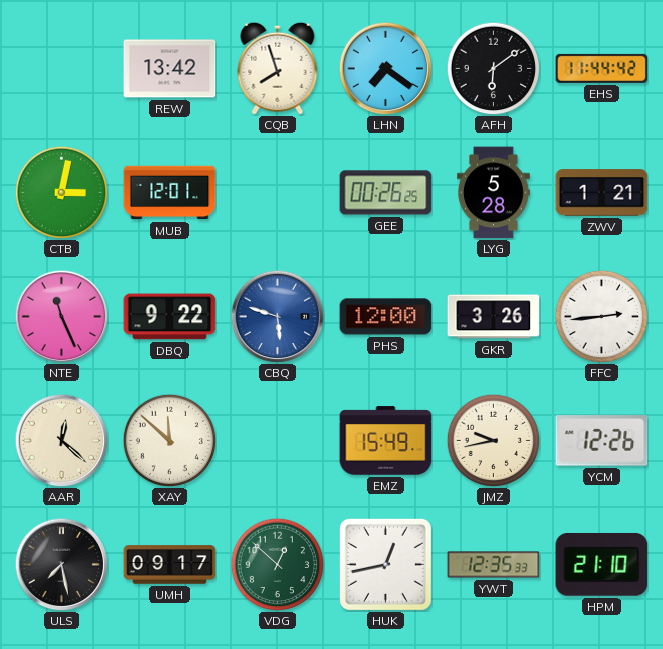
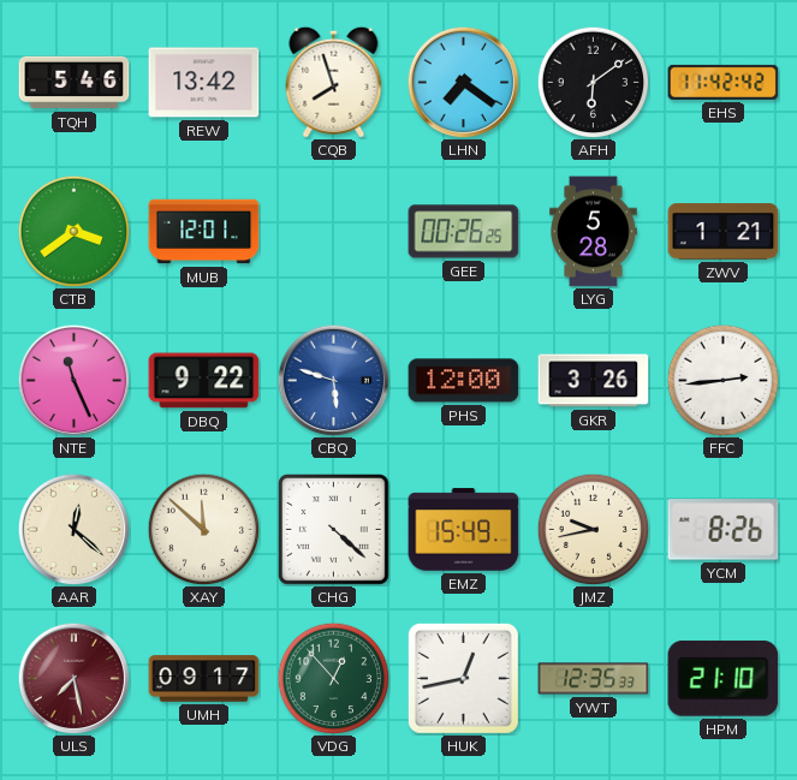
TQH: none -> 5:46
EHS: 11:44 -> 11:42
CTB: 3:02 -> 3:39
CHG: none -> 4:22
YCM: 12:26 -> 8:26
ULS dial: black -> burgundy
VDG: 12:52 -> 12:53
